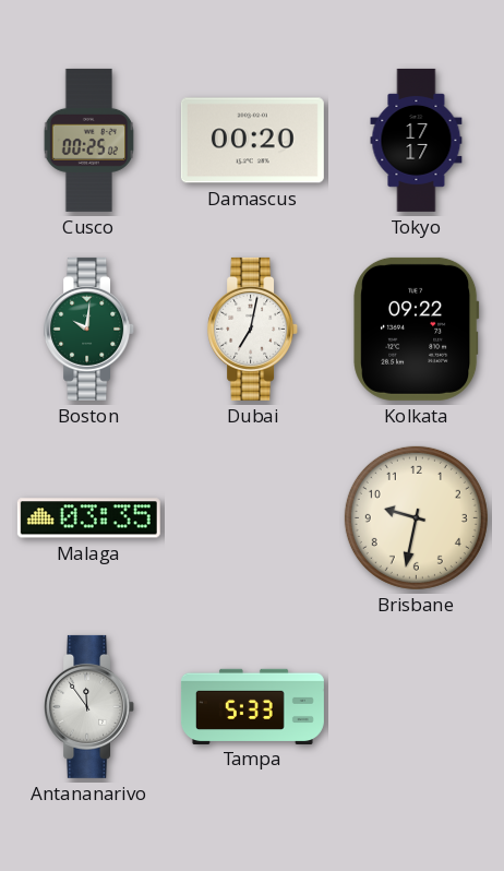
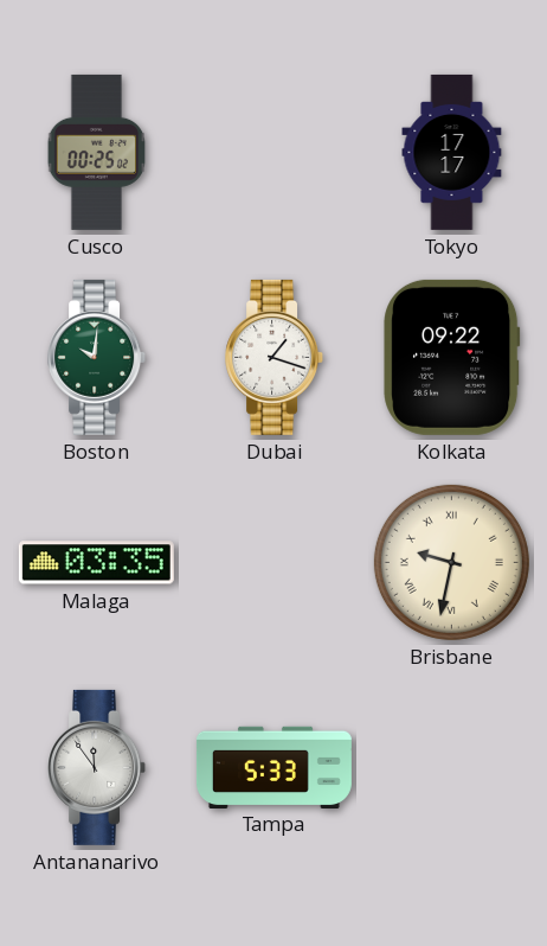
Damascus: 00:20 -> none
Dubai: 7:02 -> 1:18
Brisbane numerals: Arabic -> Roman
